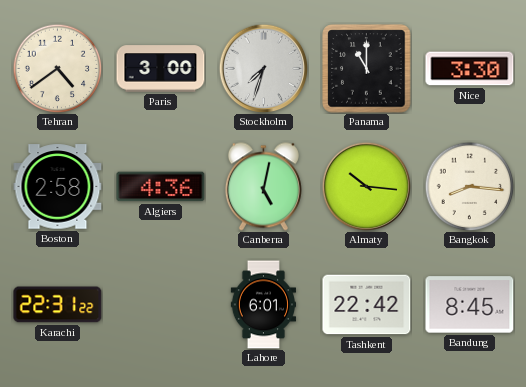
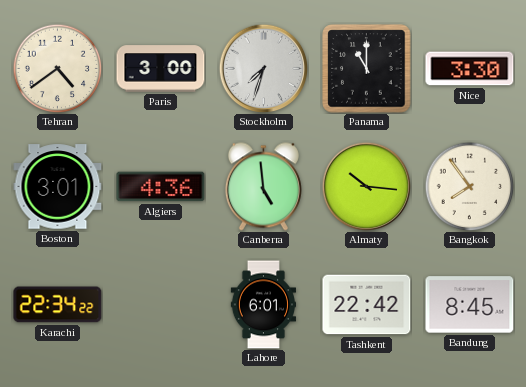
Boston: 2:58 -> 3:01
Canberra: 5:02 -> 4:59
Bangkok: 8:16 -> 7:54
Karachi: 22:31 -> 22:34
